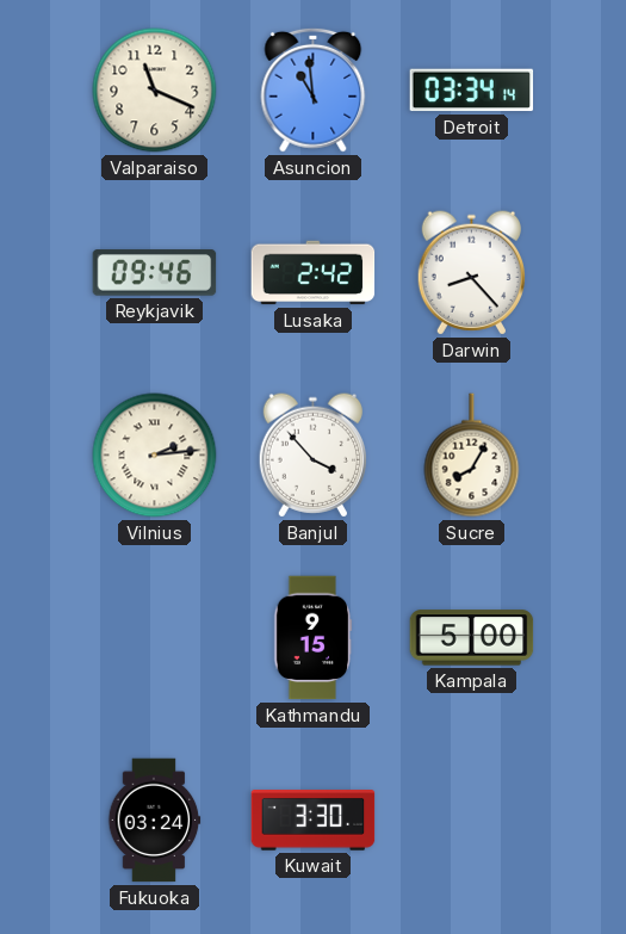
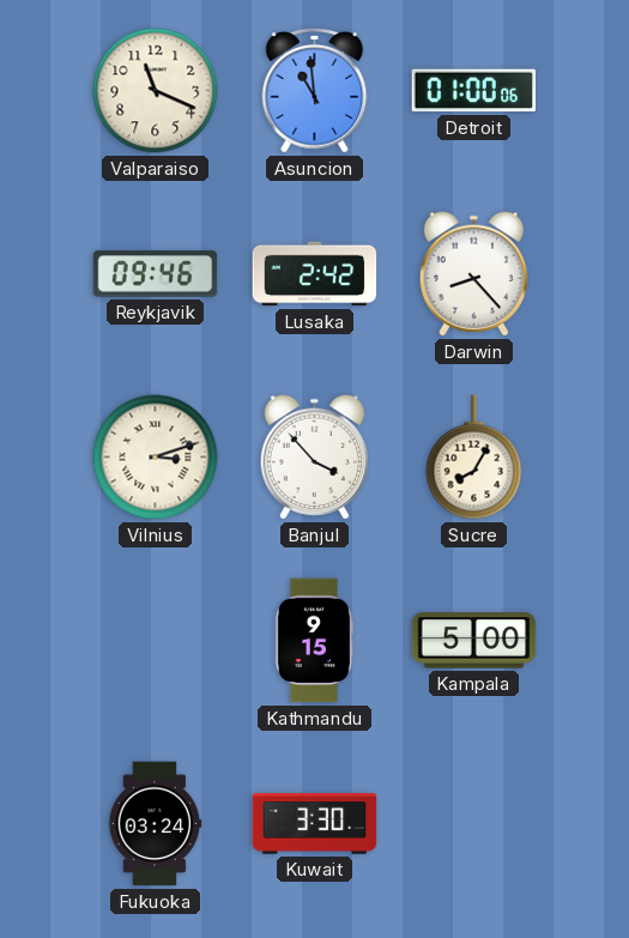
Detroit: 03:34 -> 01:00
Vilnius: 2:14 -> 3:12
